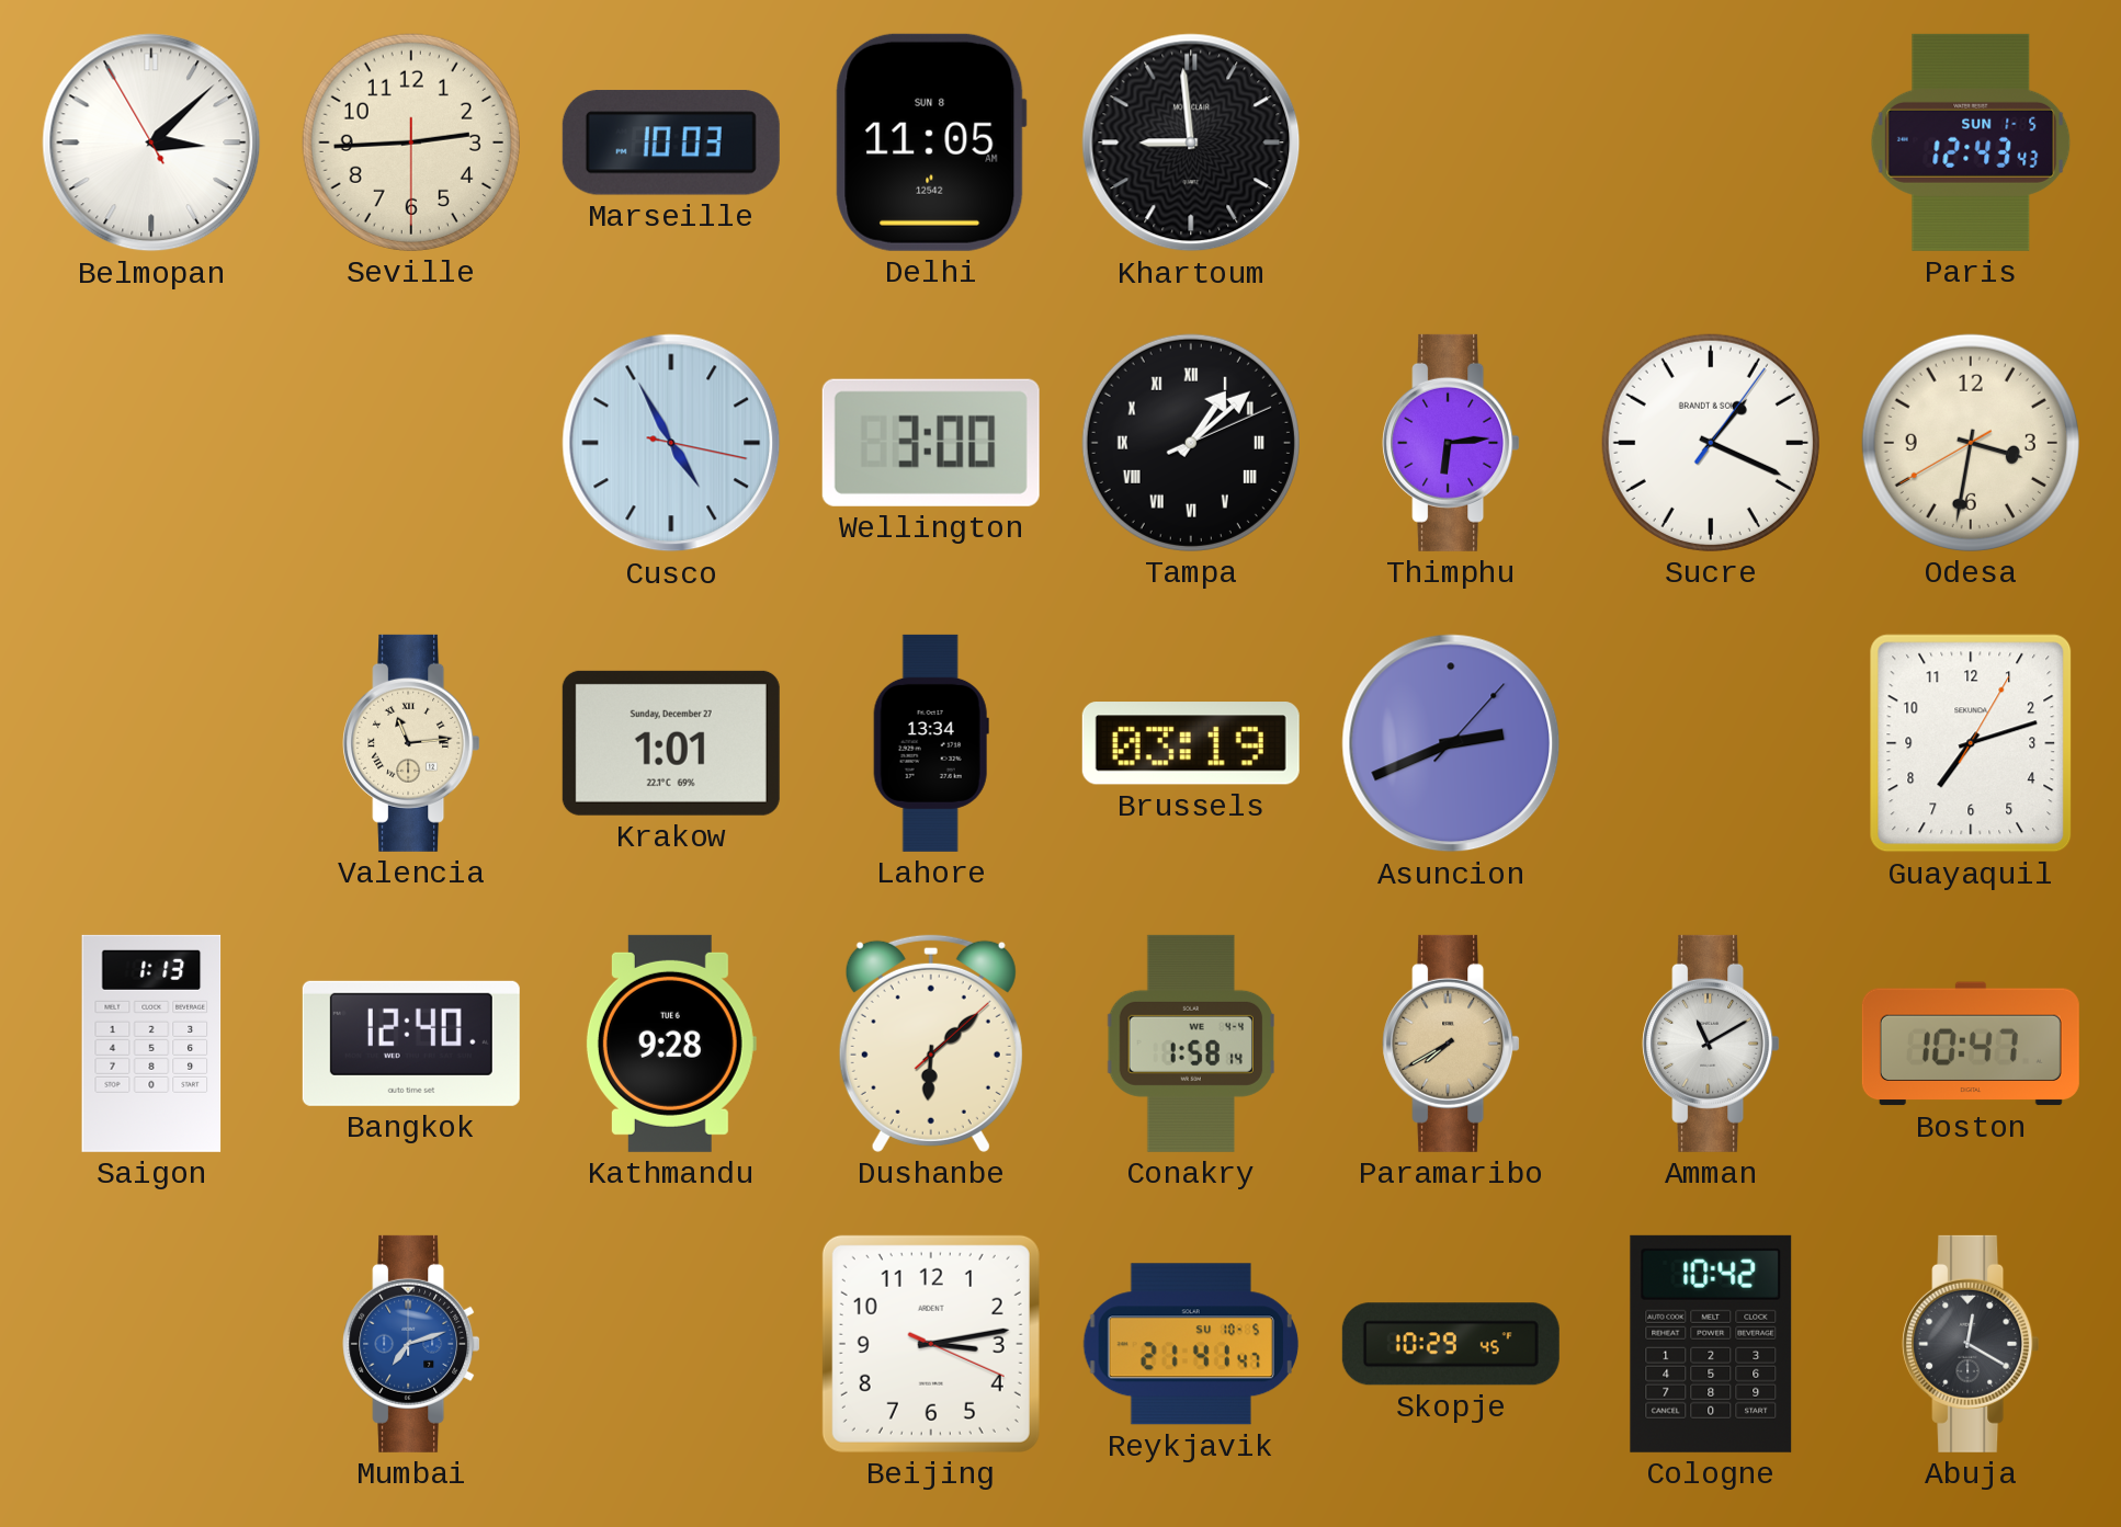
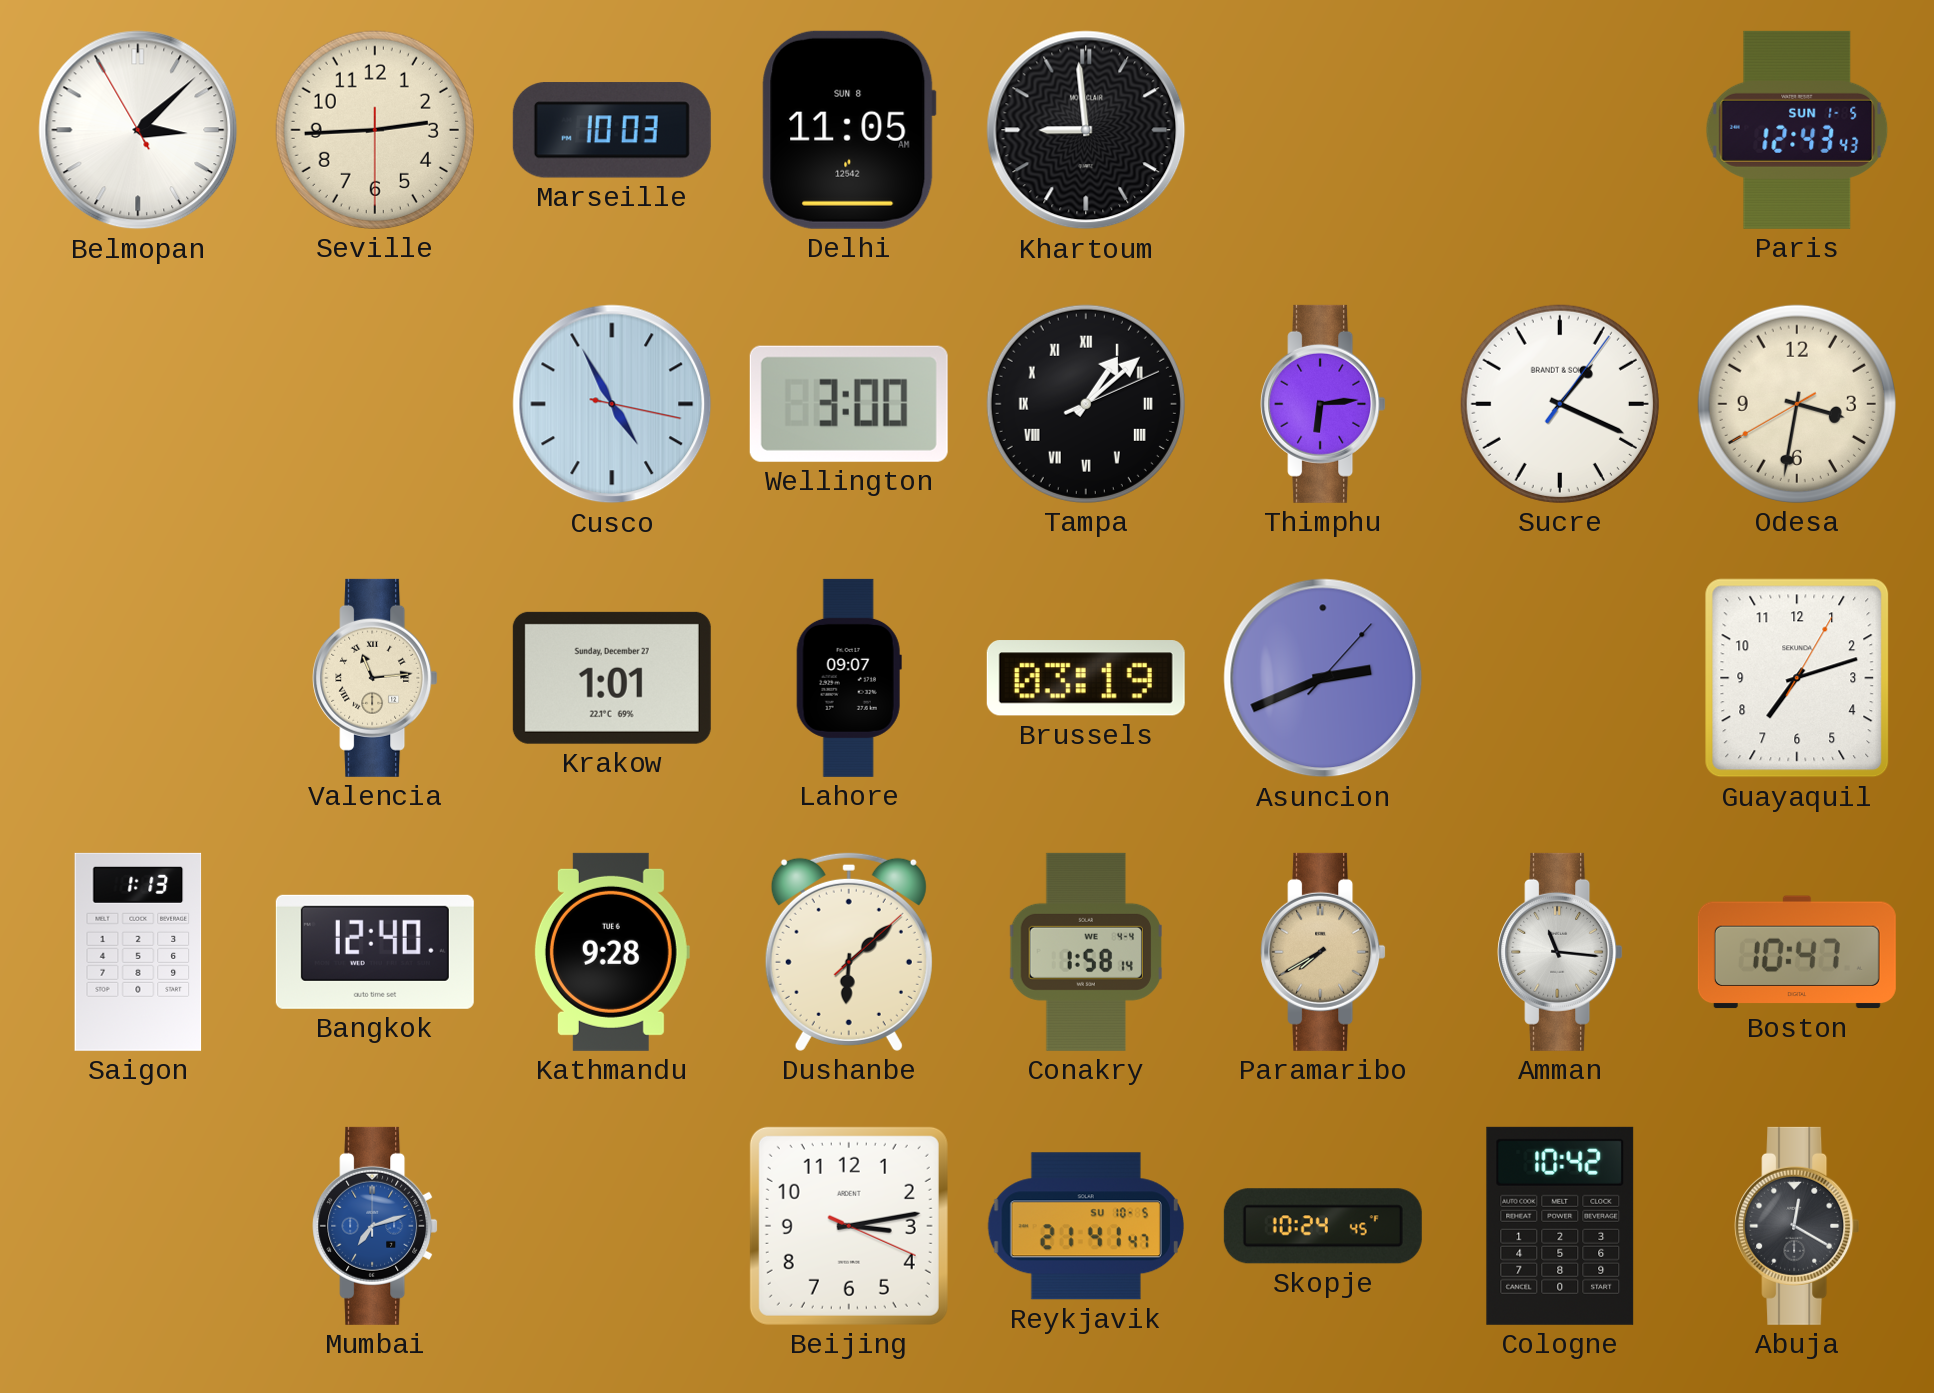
Lahore: 13:34 -> 09:07
Amman: 11:10 -> 11:16
Skopje: 10:29 -> 10:24
